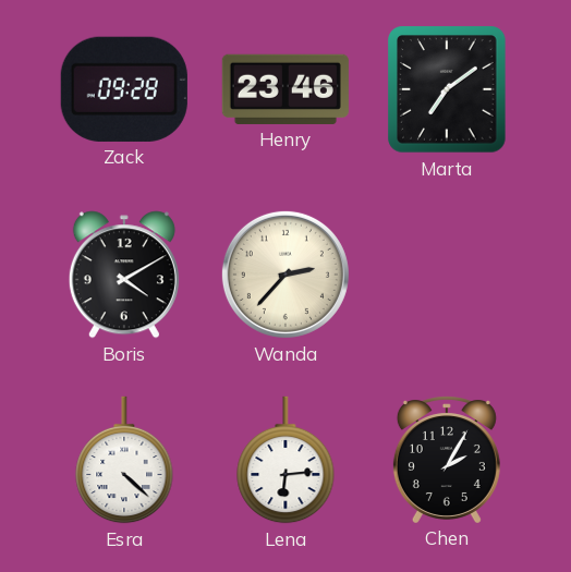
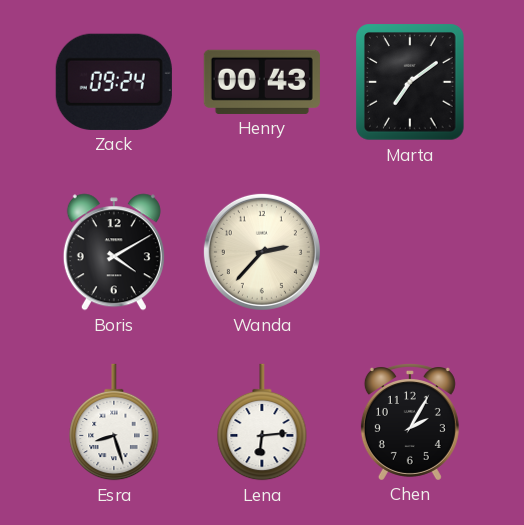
Zack: 09:28 -> 09:24
Henry: 23:46 -> 00:43
Esra: 4:22 -> 8:27
